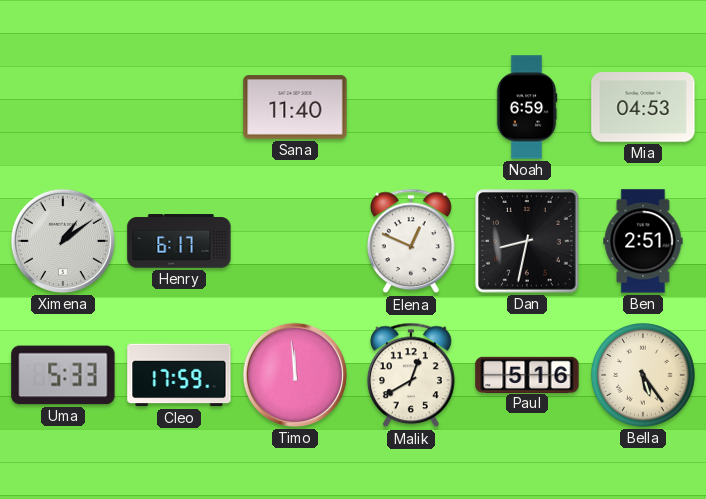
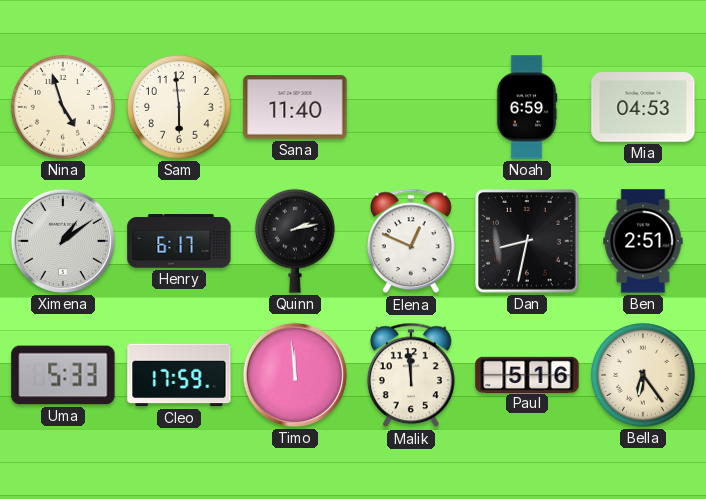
Nina: none -> 4:57
Sam: none -> 5:59
Quinn: none -> 2:13
Malik: 12:40 -> 11:59
Bella: 5:24 -> 6:24
